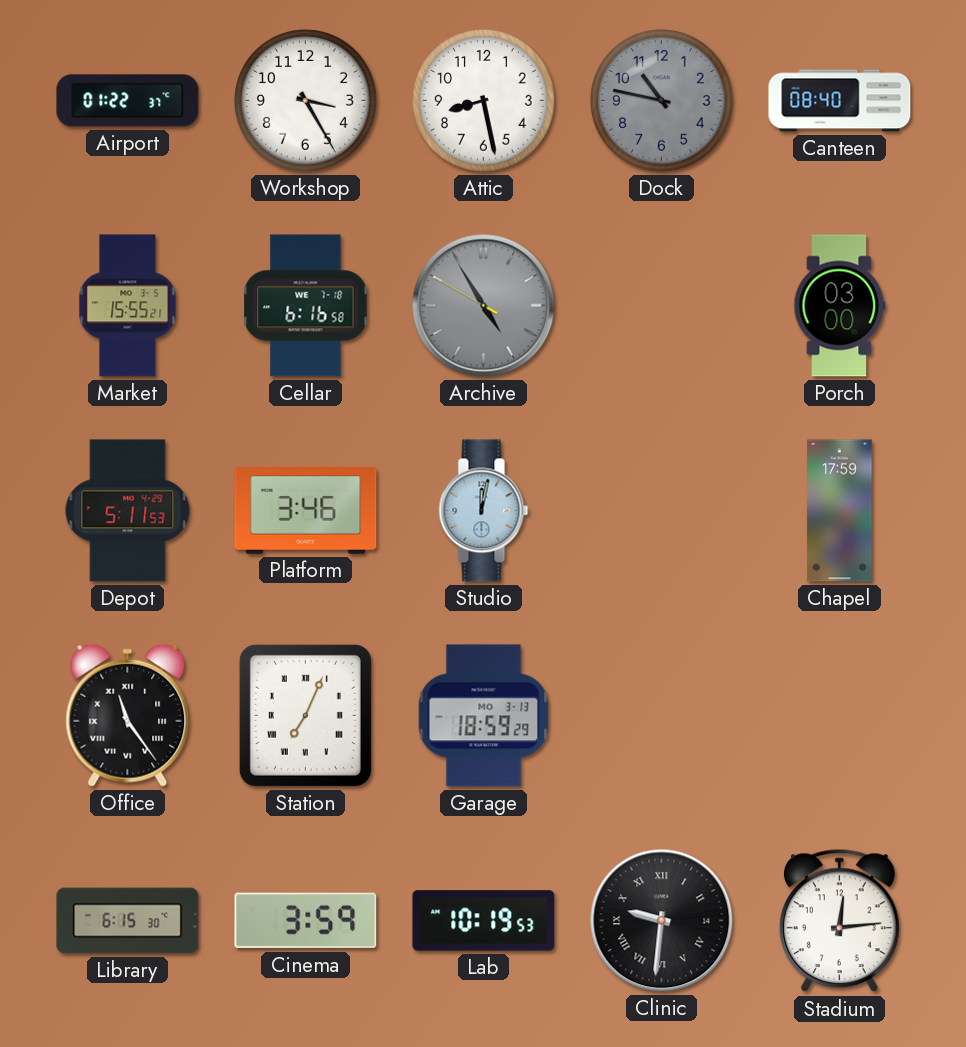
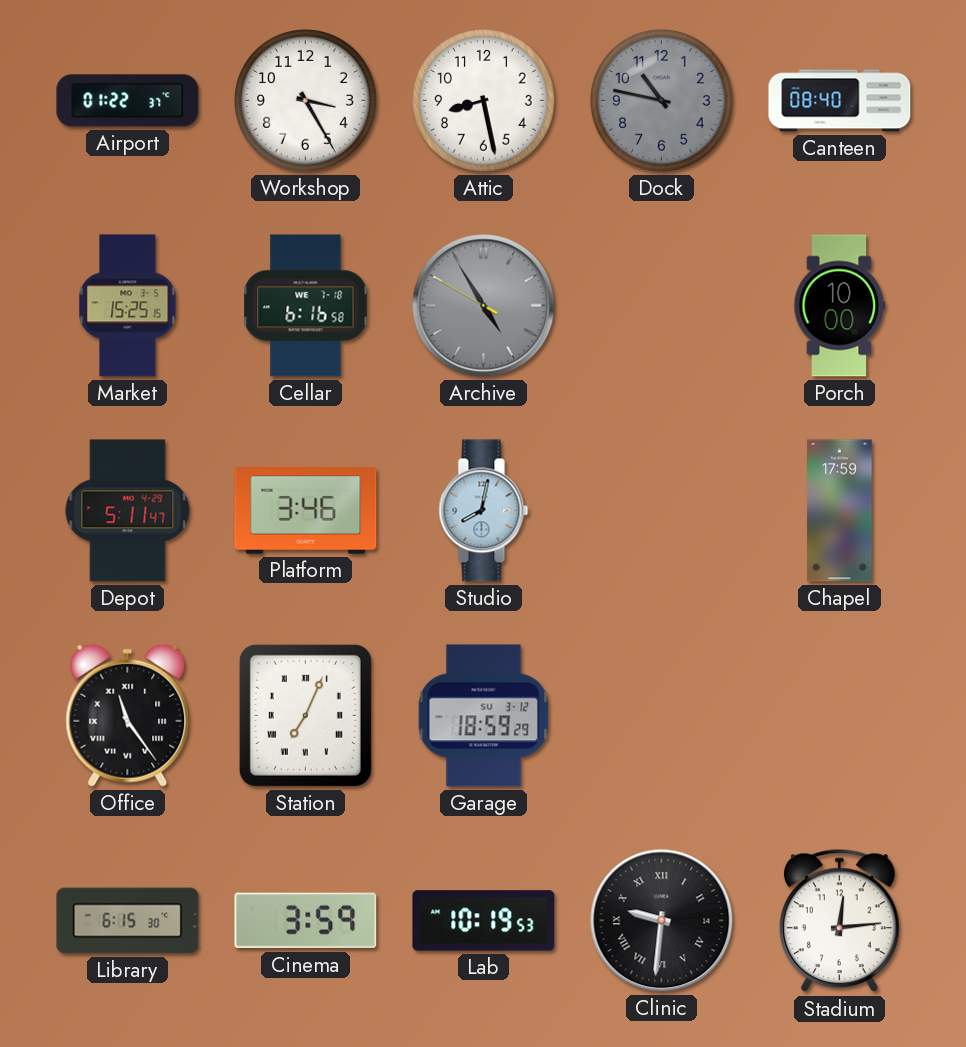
Market: 15:55 -> 15:25
Porch: 03:00 -> 10:00
Depot: 5:11:53 -> 5:11:47
Studio: 12:02 -> 8:02
Garage date: MO 3-13 -> SU 3-12
